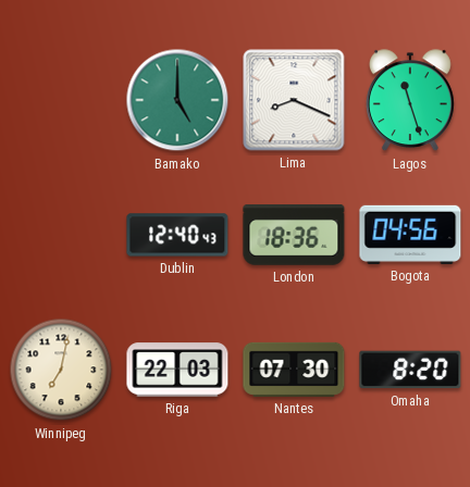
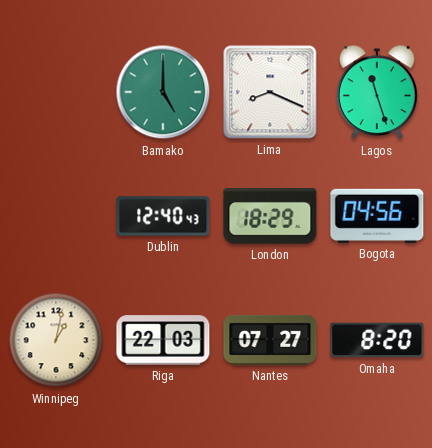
London: 18:36 -> 18:29
Winnipeg: 7:02 -> 1:02
Nantes: 07:30 -> 07:27
